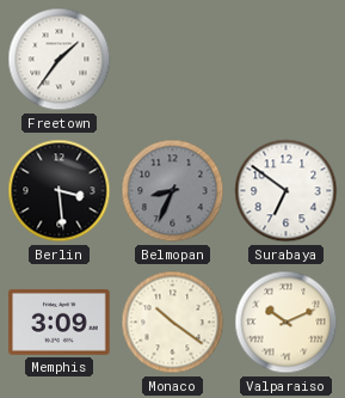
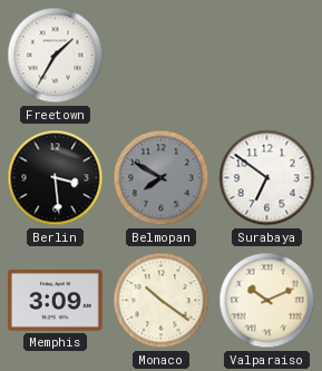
Freetown: 1:36 -> 1:35
Belmopan: 8:34 -> 7:50
